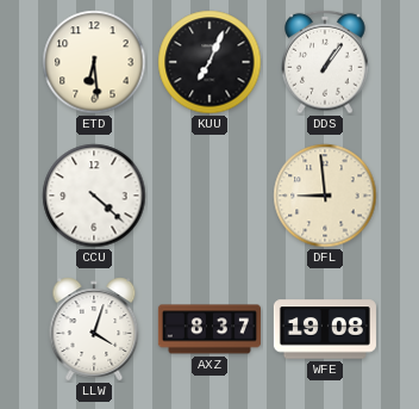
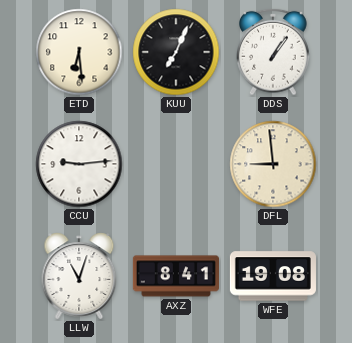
CCU: 4:22 -> 9:14
LLW: 4:03 -> 11:03
AXZ: 8:37 -> 8:41
